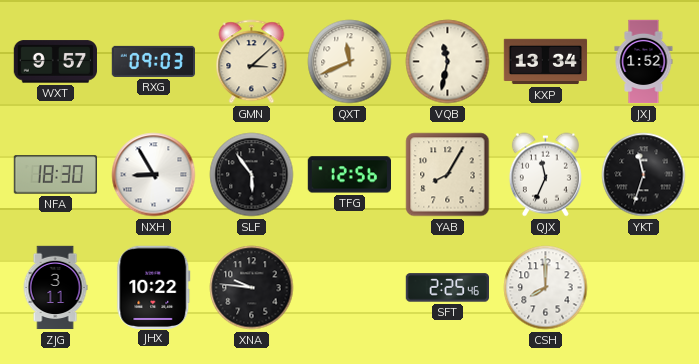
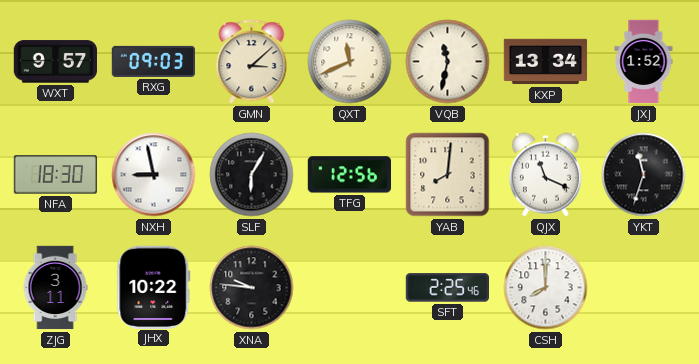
NXH: 8:55 -> 8:58
SLF: 5:54 -> 6:05
YAB: 8:05 -> 8:01
QJX: 11:34 -> 11:19
